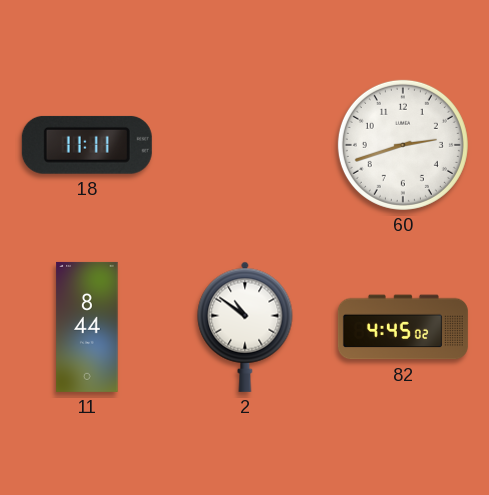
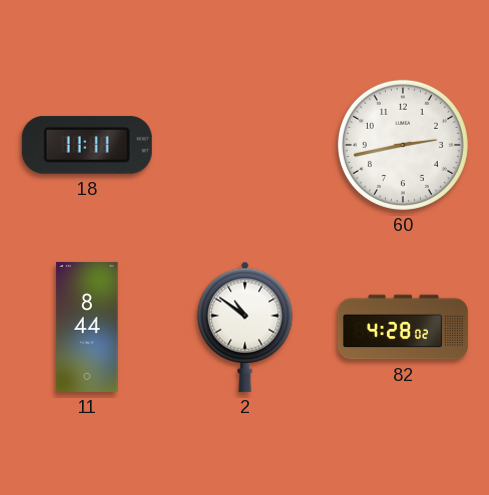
60: 2:42 -> 2:43
82: 4:45 -> 4:28
